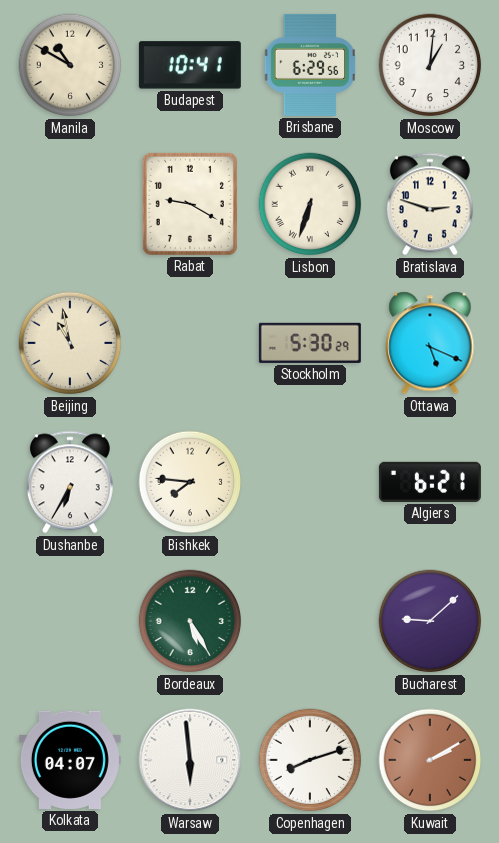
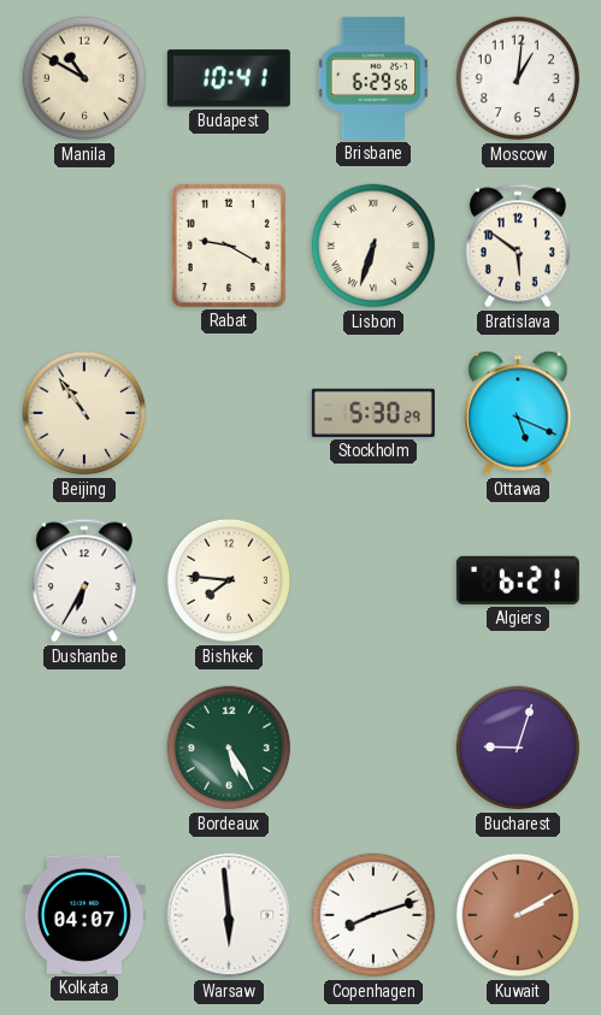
Bratislava: 2:48 -> 5:51
Beijing: 10:58 -> 10:54
Bucharest: 9:08 -> 9:03
